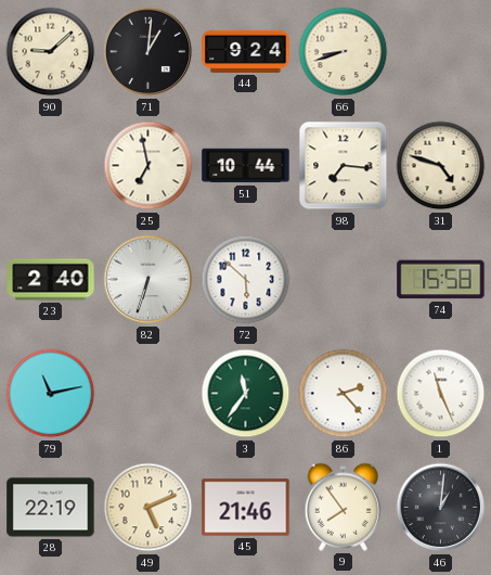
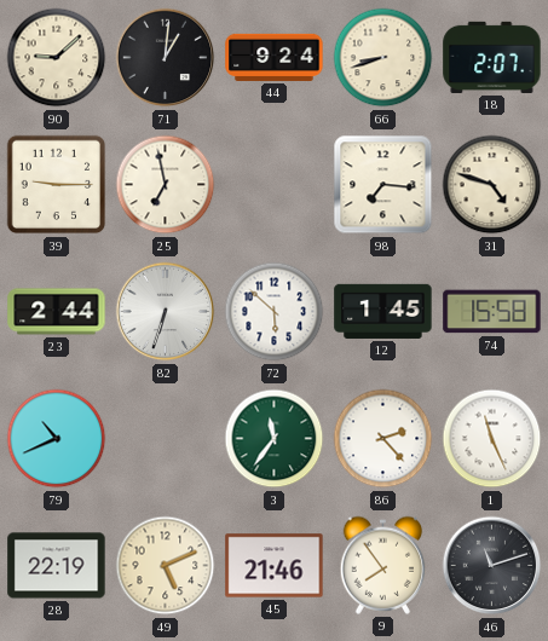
18: none -> 2:07
39: none -> 9:15
51: 10:44 -> none
23: 2:40 -> 2:44
12: none -> 1:45
79: 11:13 -> 10:41
46: 1:01 -> 11:12
